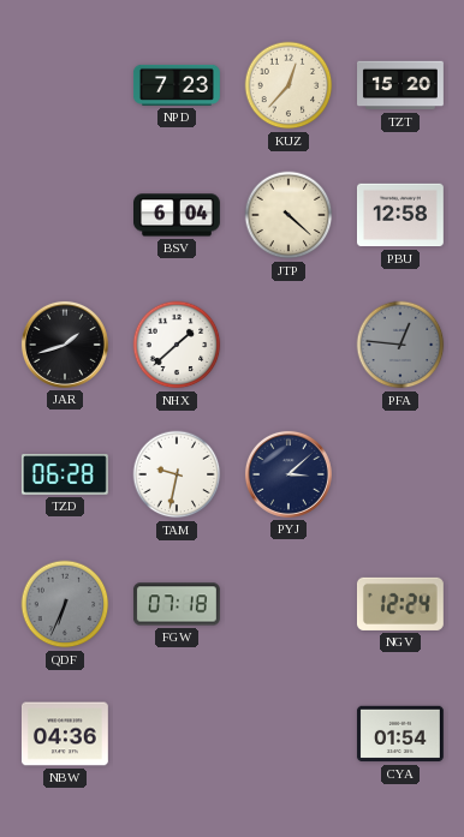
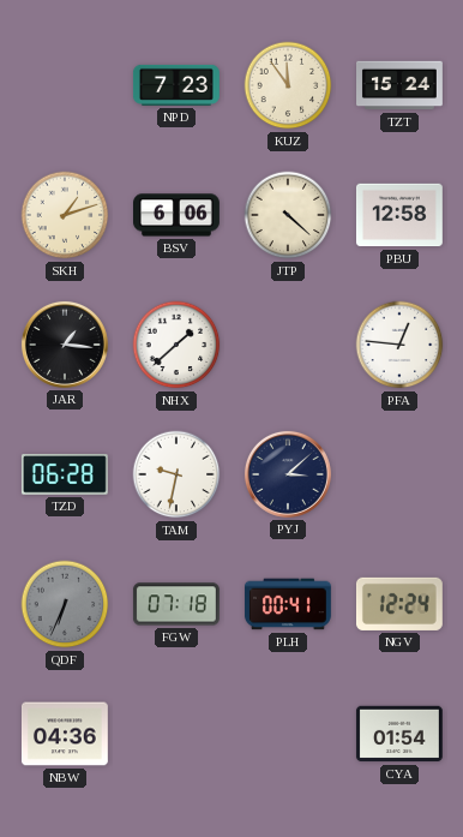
KUZ: 12:37 -> 11:54
TZT: 15:20 -> 15:24
SKH: none -> 1:12
BSV: 6:04 -> 6:06
JAR: 1:42 -> 1:16
PFA dial: grey -> white
PLH: none -> 00:41
